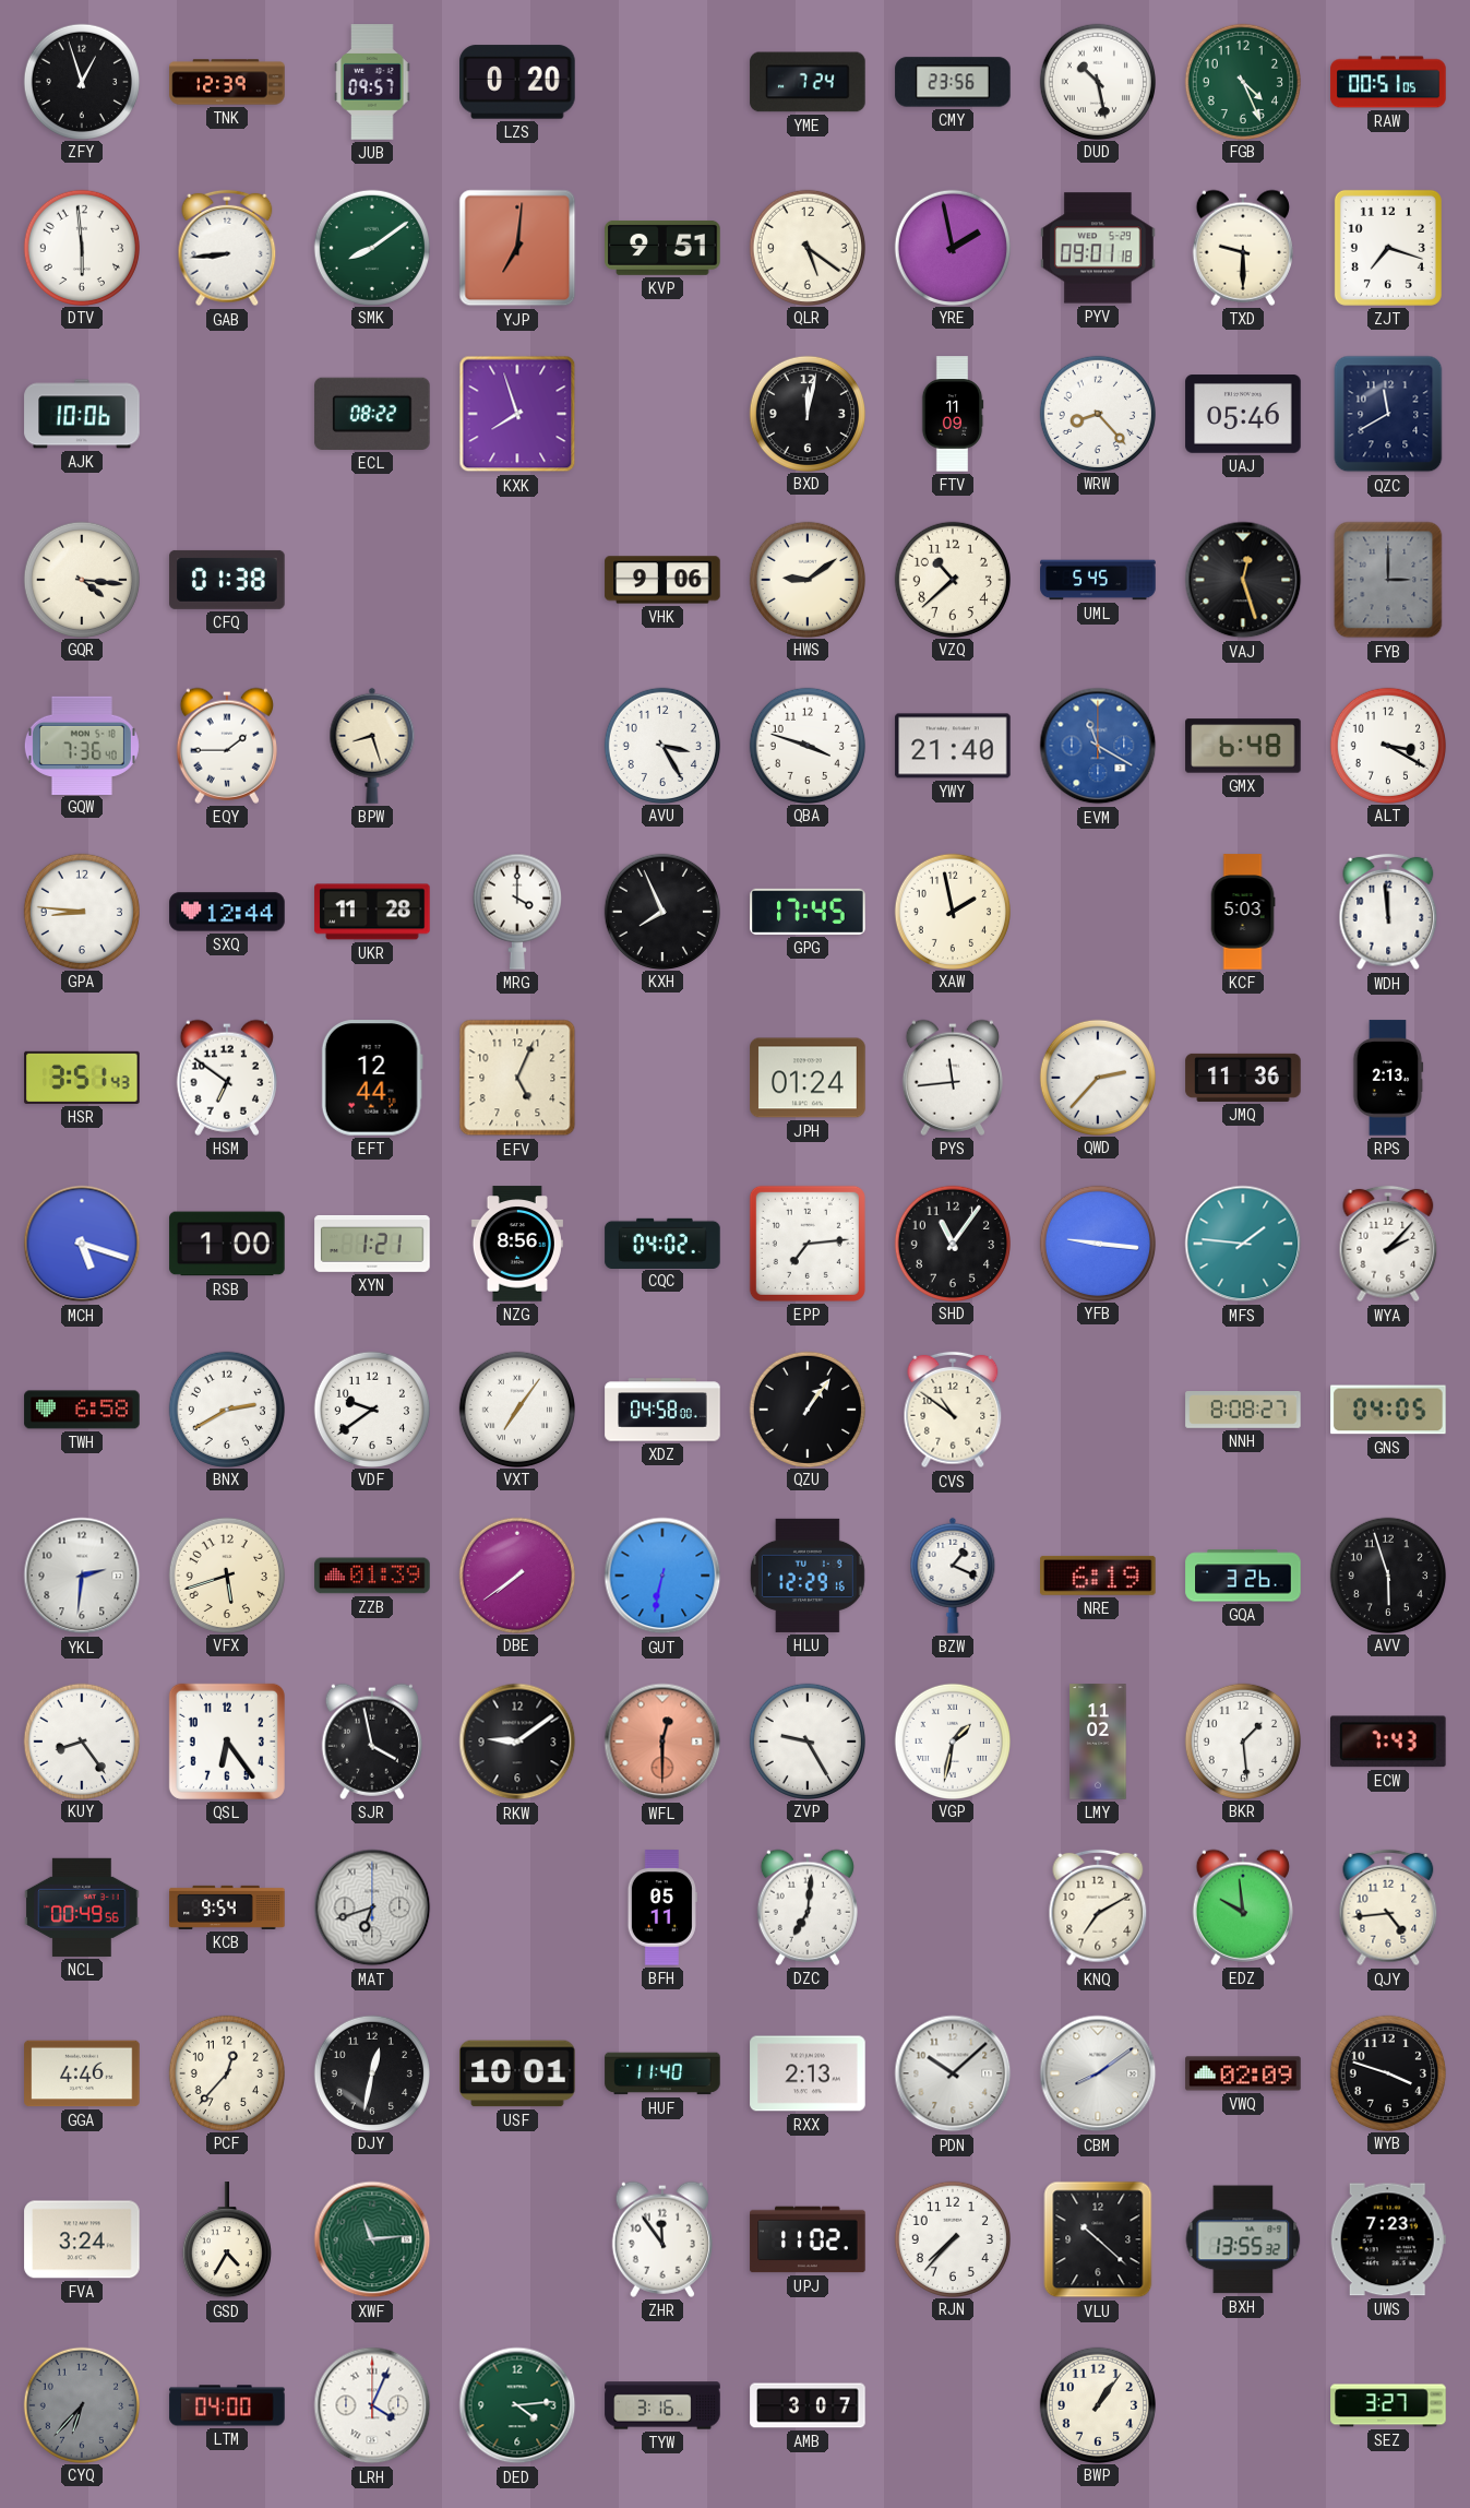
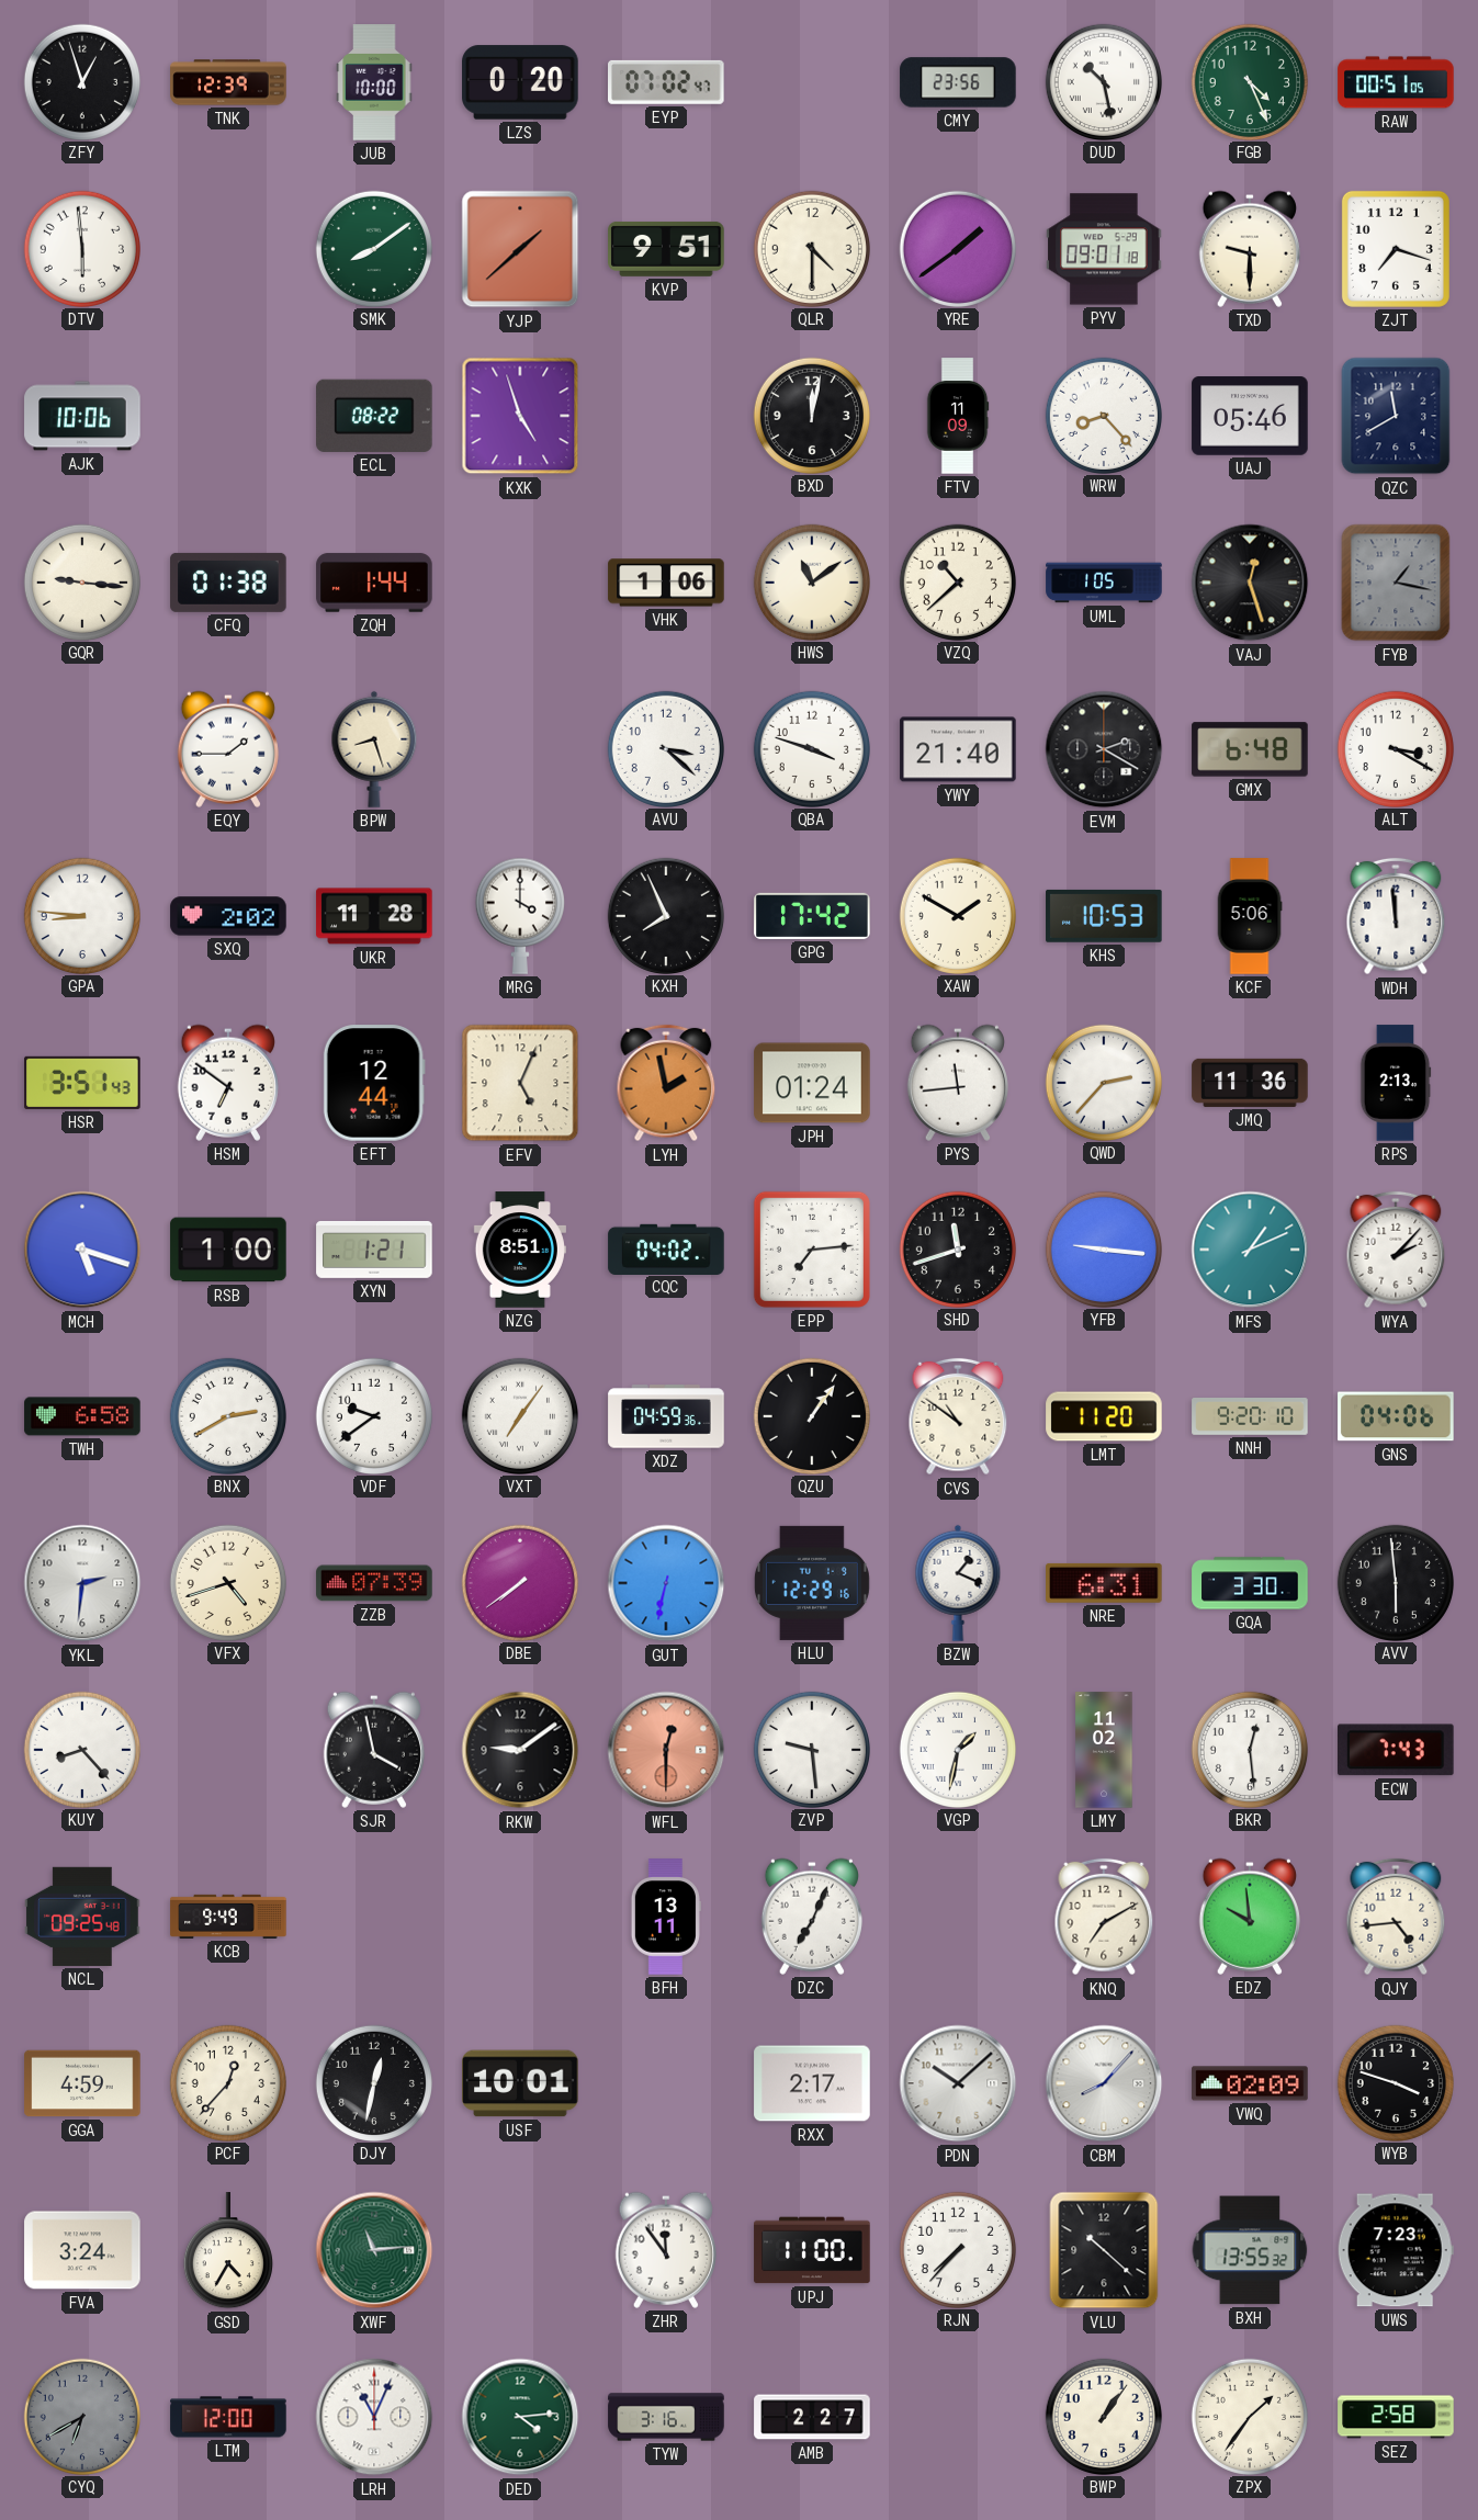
JUB: 09:57 -> 10:00
EYP: none -> 07:02
YME: 7:24 -> none
GAB: 8:44 -> none
YJP: 7:01 -> 1:38
QLR: 5:21 -> 4:30
YRE: 1:58 -> 1:39
KXK: 7:57 -> 4:57
GQR: 4:16 -> 9:16
ZQH: none -> 1:44
VHK: 9:06 -> 1:06
HWS: 9:09 -> 11:09
UML: 5:45 -> 1:05
FYB: 3:00 -> 1:17
GQW: 7:36 -> none
AVU: 3:25 -> 3:22
EVM: 11:20 -> 2:20
EVM dial: blue -> black
SXQ: 12:44 -> 2:02
GPG: 17:45 -> 17:42
XAW: 1:58 -> 1:50
KHS: none -> 10:53
KCF: 5:03 -> 5:06
LYH: none -> 1:58
NZG: 8:56 -> 8:51
SHD: 11:06 -> 11:42
MFS: 1:46 -> 1:11
XDZ: 04:58 -> 04:59
LMT: none -> 11:20
NNH: 8:08 -> 9:20
GNS: 04:05 -> 04:06
VFX: 5:42 -> 4:42
ZZB: 01:39 -> 07:39
NRE: 6:19 -> 6:31
GQA: 3:26 -> 3:30
AVV: 5:57 -> 5:59
KUY: 8:24 -> 8:23
QSL: 6:24 -> none
ZVP: 9:25 -> 9:29
BKR: 1:29 -> 12:29
NCL: 00:49 -> 09:25
KCB: 9:54 -> 9:49
MAT: 6:42 -> none
BFH: 05:11 -> 13:11
DZC: 7:01 -> 7:04
GGA: 4:46 -> 4:59
HUF: 11:40 -> none
RXX: 2:13 -> 2:17
CBM: 8:09 -> 8:07
UPJ: 11:02 -> 11:00
CYQ: 6:37 -> 6:40
LTM: 04:00 -> 12:00
LRH: 4:04 -> 11:04
AMB: 3:07 -> 2:27
ZPX: none -> 1:36
SEZ: 3:27 -> 2:58
